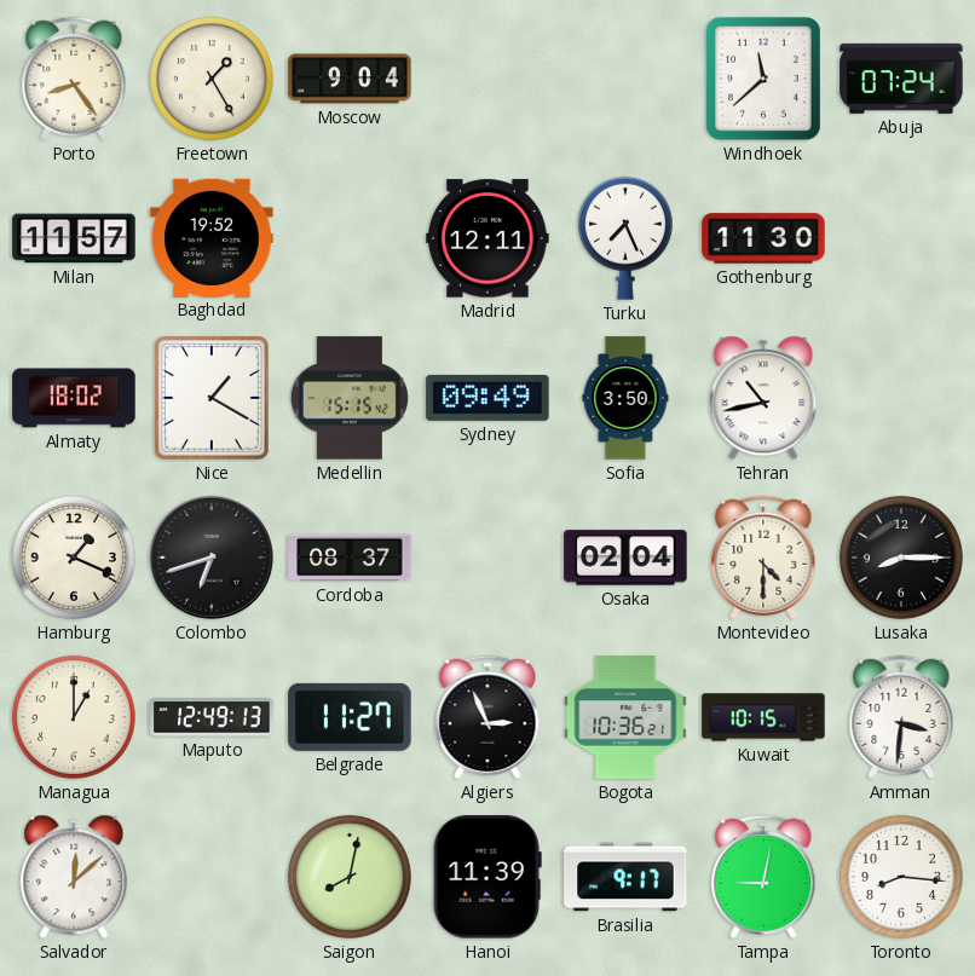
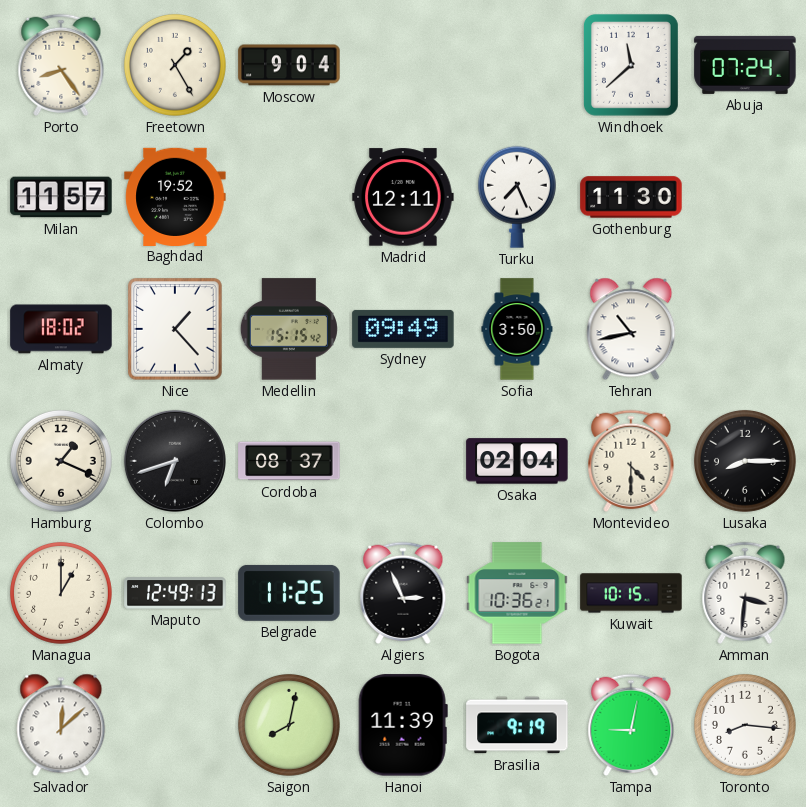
Nice: 1:20 -> 1:23
Belgrade: 11:27 -> 11:25
Brasilia: 9:17 -> 9:19
